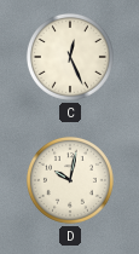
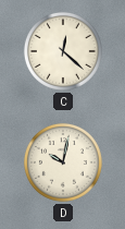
C: 12:26 -> 12:22
